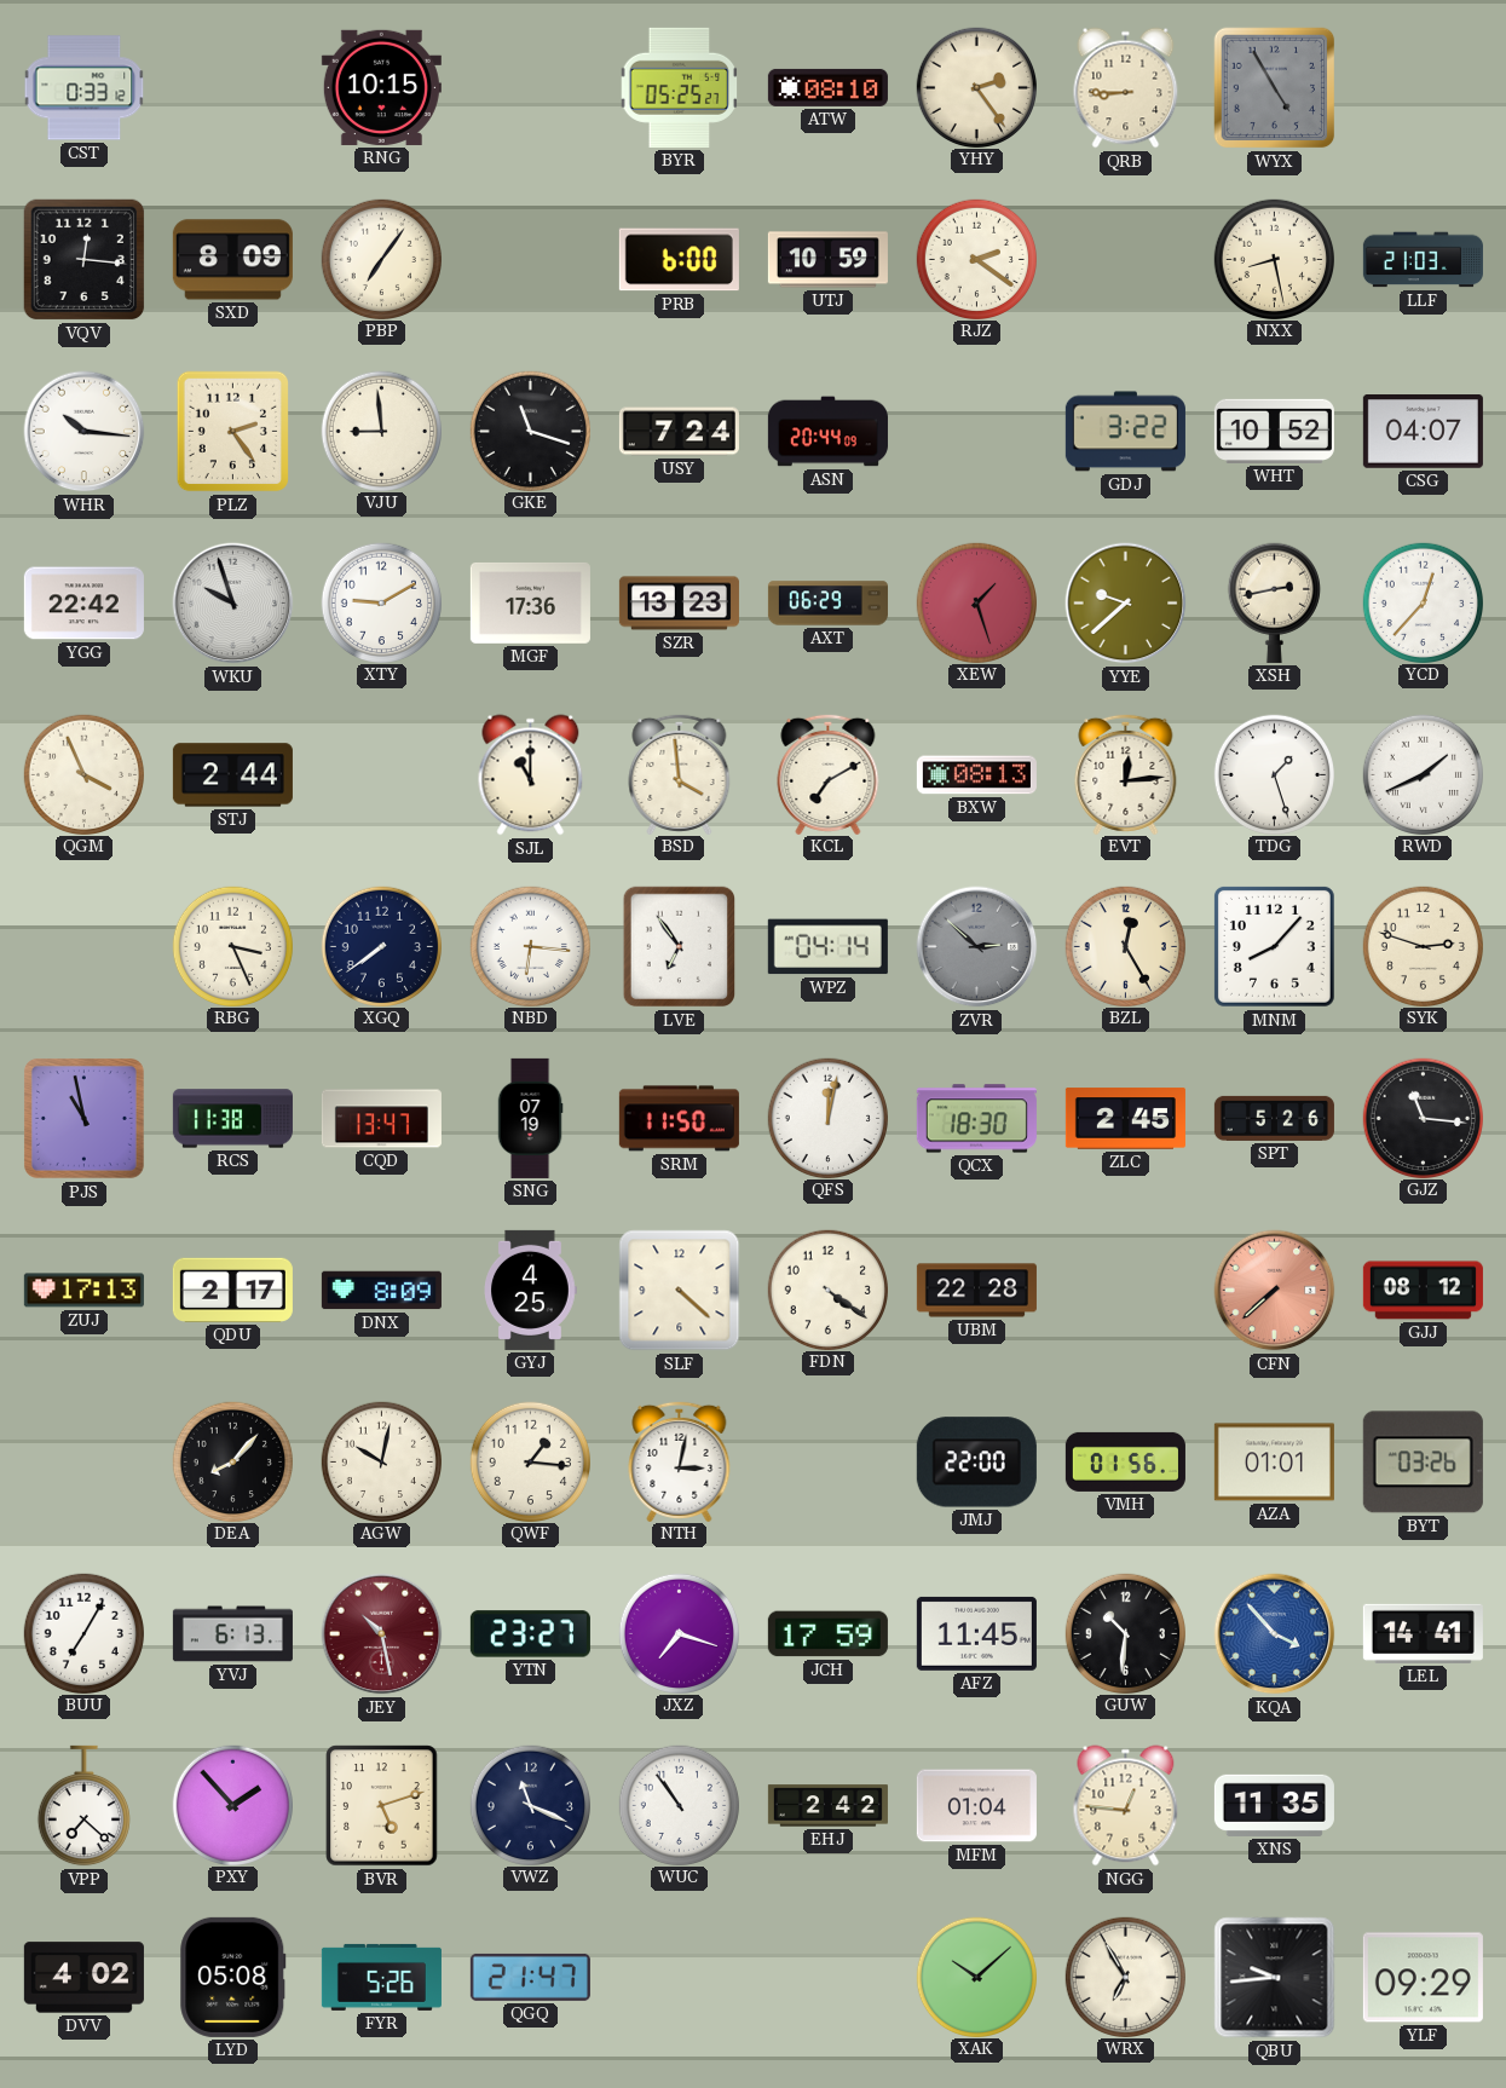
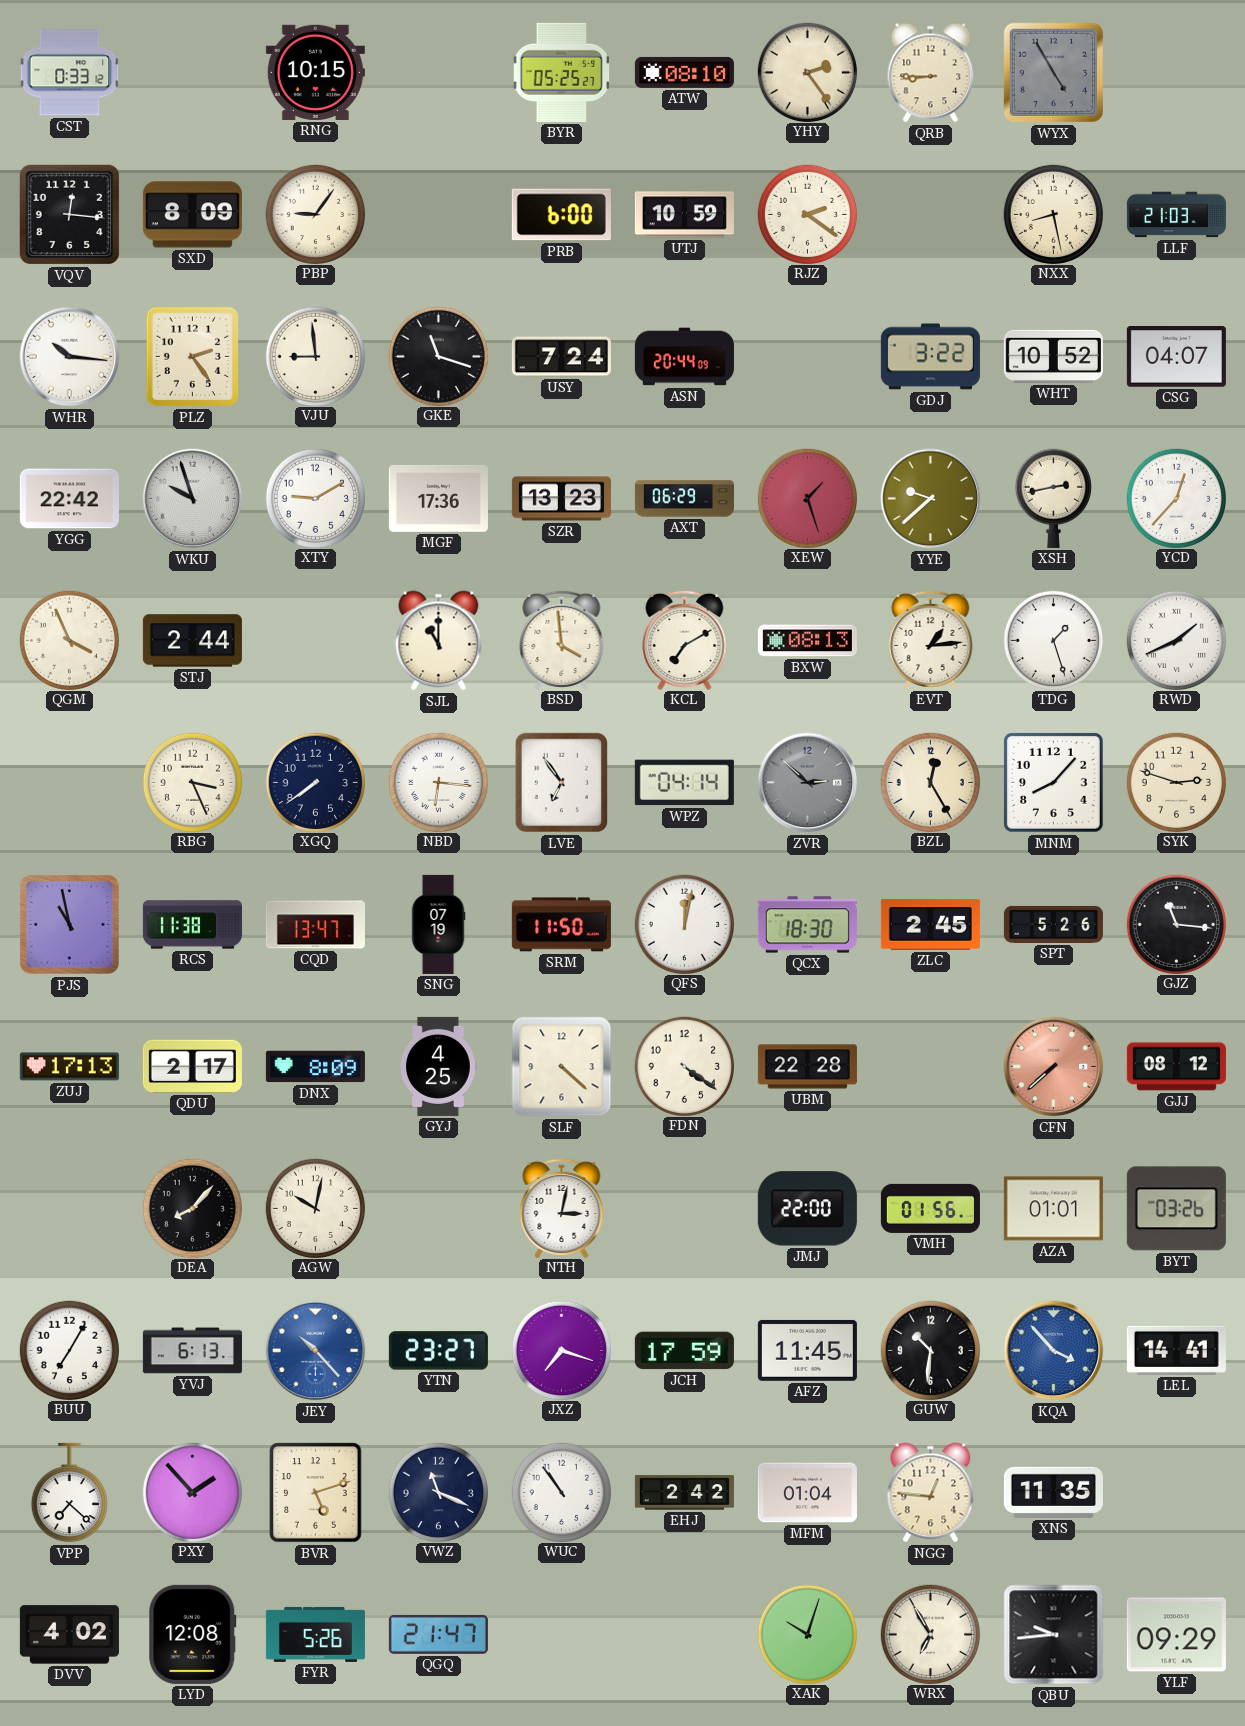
PBP: 7:06 -> 9:06
EVT: 12:14 -> 1:14
QWF: 1:16 -> none
JEY: 10:28 -> 10:23
JEY dial: burgundy -> blue
LYD: 05:08 -> 12:08
XAK: 10:08 -> 10:03
